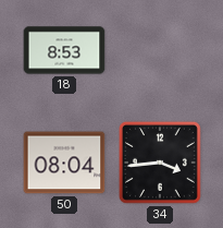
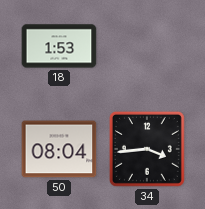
18: 8:53 -> 1:53
